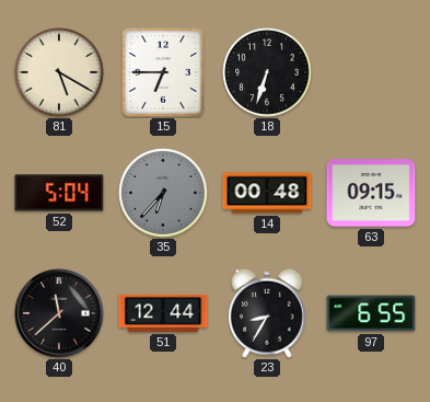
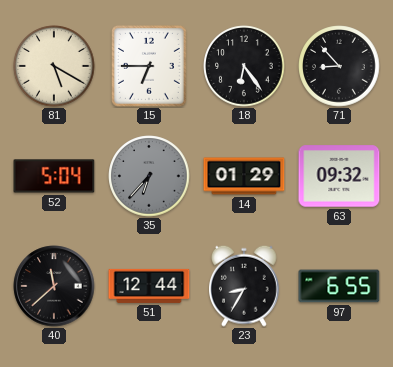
18: 6:33 -> 6:24
71: none -> 8:53
14: 00:48 -> 01:29
63: 09:15 -> 09:32
